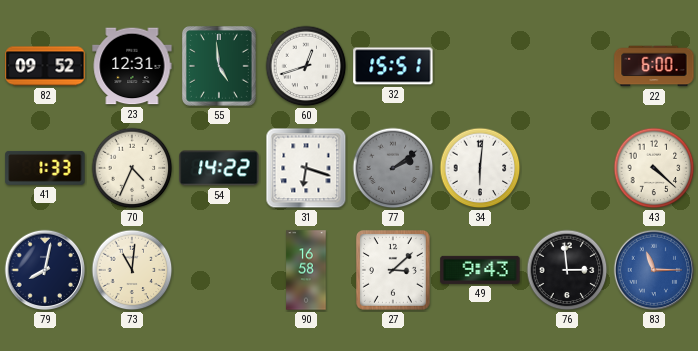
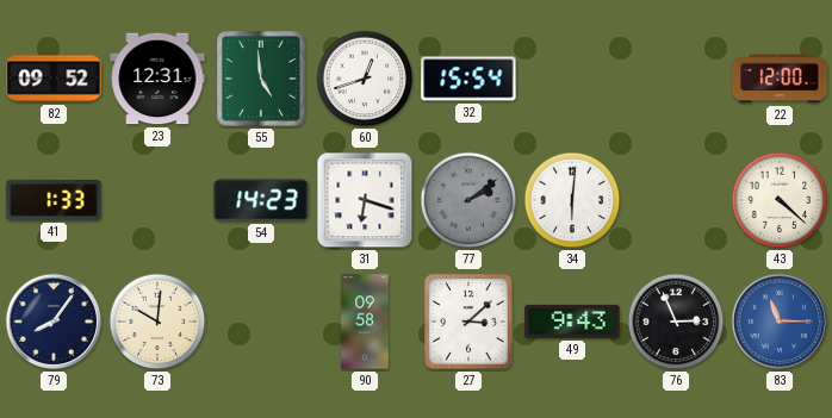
32: 15:51 -> 15:54
22: 6:00 -> 12:00
70: 4:34 -> none
54: 14:22 -> 14:23
79: 8:02 -> 8:06
73: 11:01 -> 10:01
90: 16:58 -> 09:58
76: 2:59 -> 2:56
